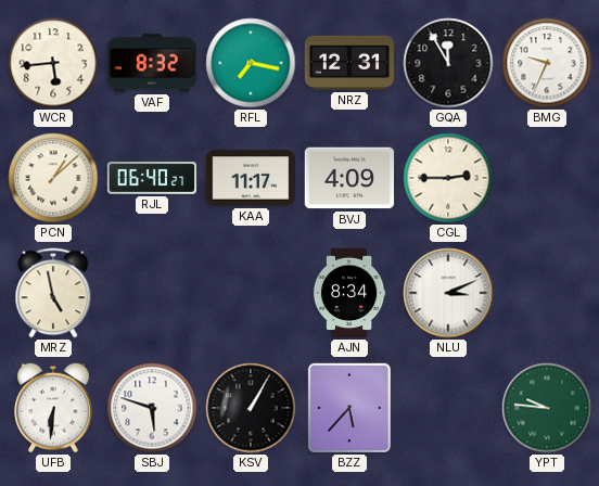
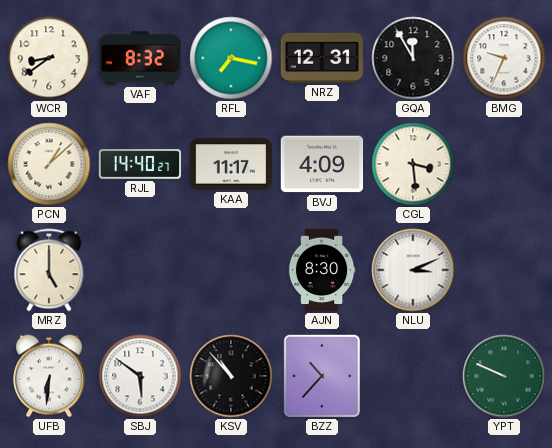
WCR: 5:44 -> 8:39
RJL: 06:40 -> 14:40
CGL: 2:45 -> 3:29
MRZ: 4:58 -> 5:00
AJN: 8:34 -> 8:30
SBJ: 5:48 -> 5:51
KSV: 1:05 -> 10:53
BZZ: 5:37 -> 10:37
YPT: 9:46 -> 9:49
